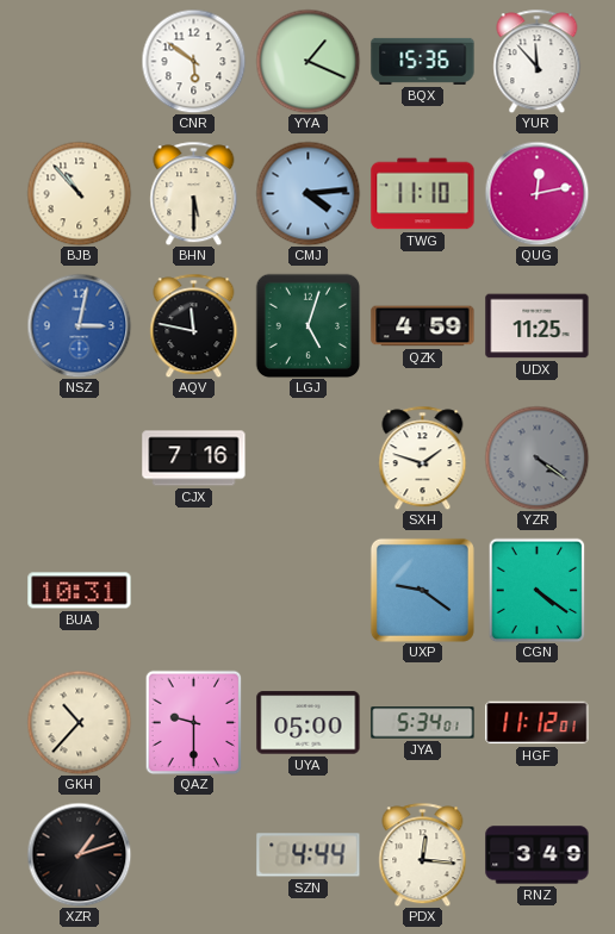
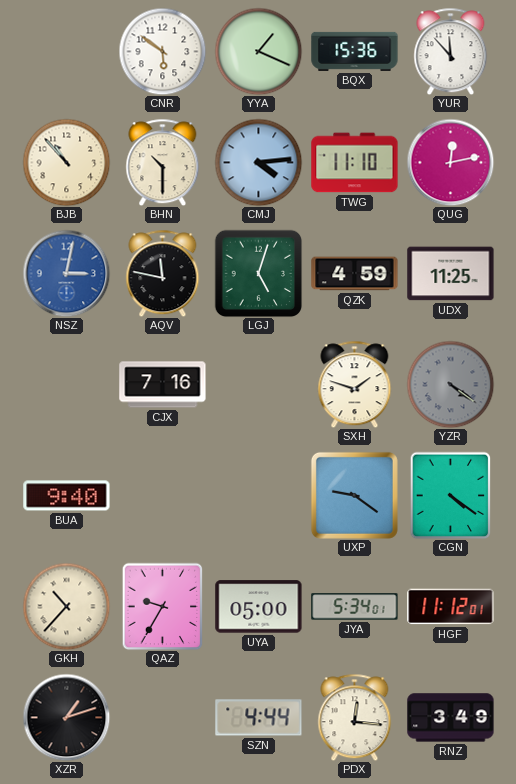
BHN: 5:30 -> 10:30
BUA: 10:31 -> 9:40
QAZ: 9:30 -> 9:35
